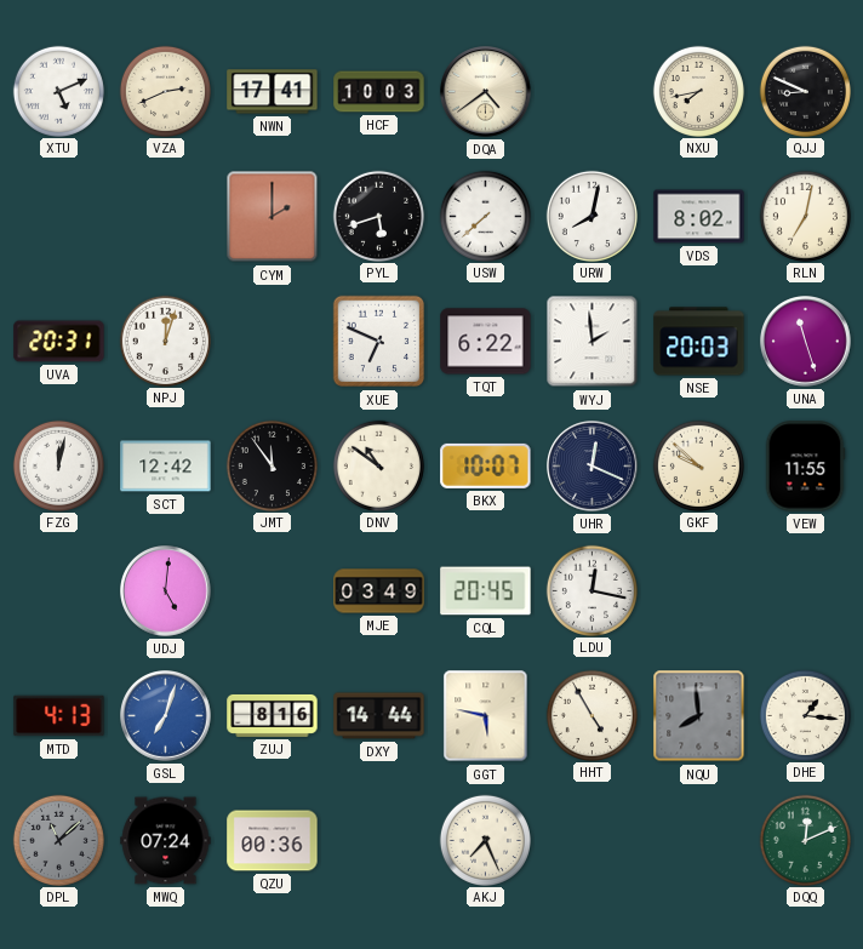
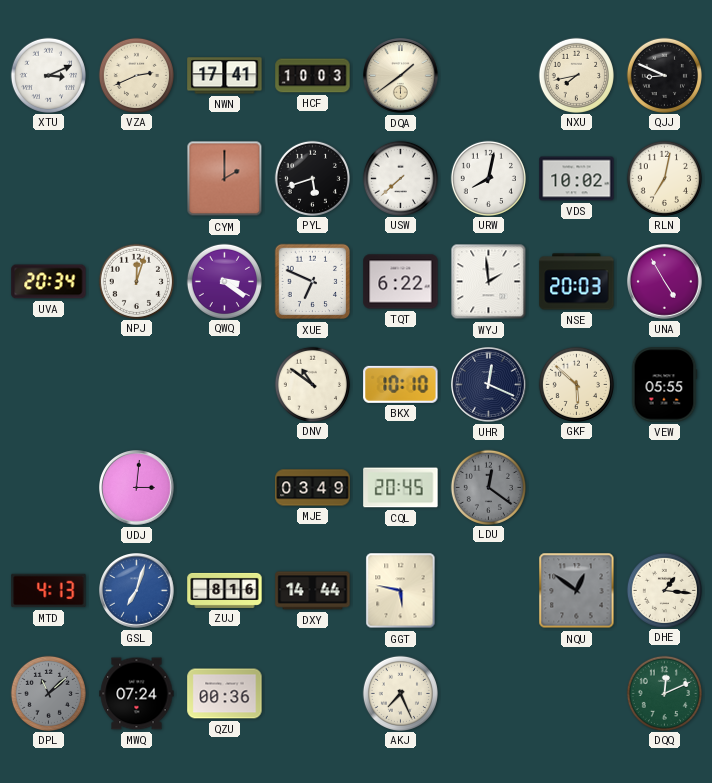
XTU: 5:11 -> 3:11
DQA: 4:39 -> 1:39
VDS: 8:02 -> 10:02
UVA: 20:31 -> 20:34
QWQ: none -> 3:21
UNA: 11:27 -> 4:55
FZG: 12:02 -> none
SCT: 12:42 -> none
JMT: 11:54 -> none
BKX: 10:07 -> 10:10
GKF: 9:52 -> 5:52
VEW: 11:55 -> 05:55
UDJ: 5:01 -> 3:01
LDU: 12:17 -> 12:21
LDU dial: white -> grey
HHT: 4:55 -> none
NQU: 7:59 -> 12:51
